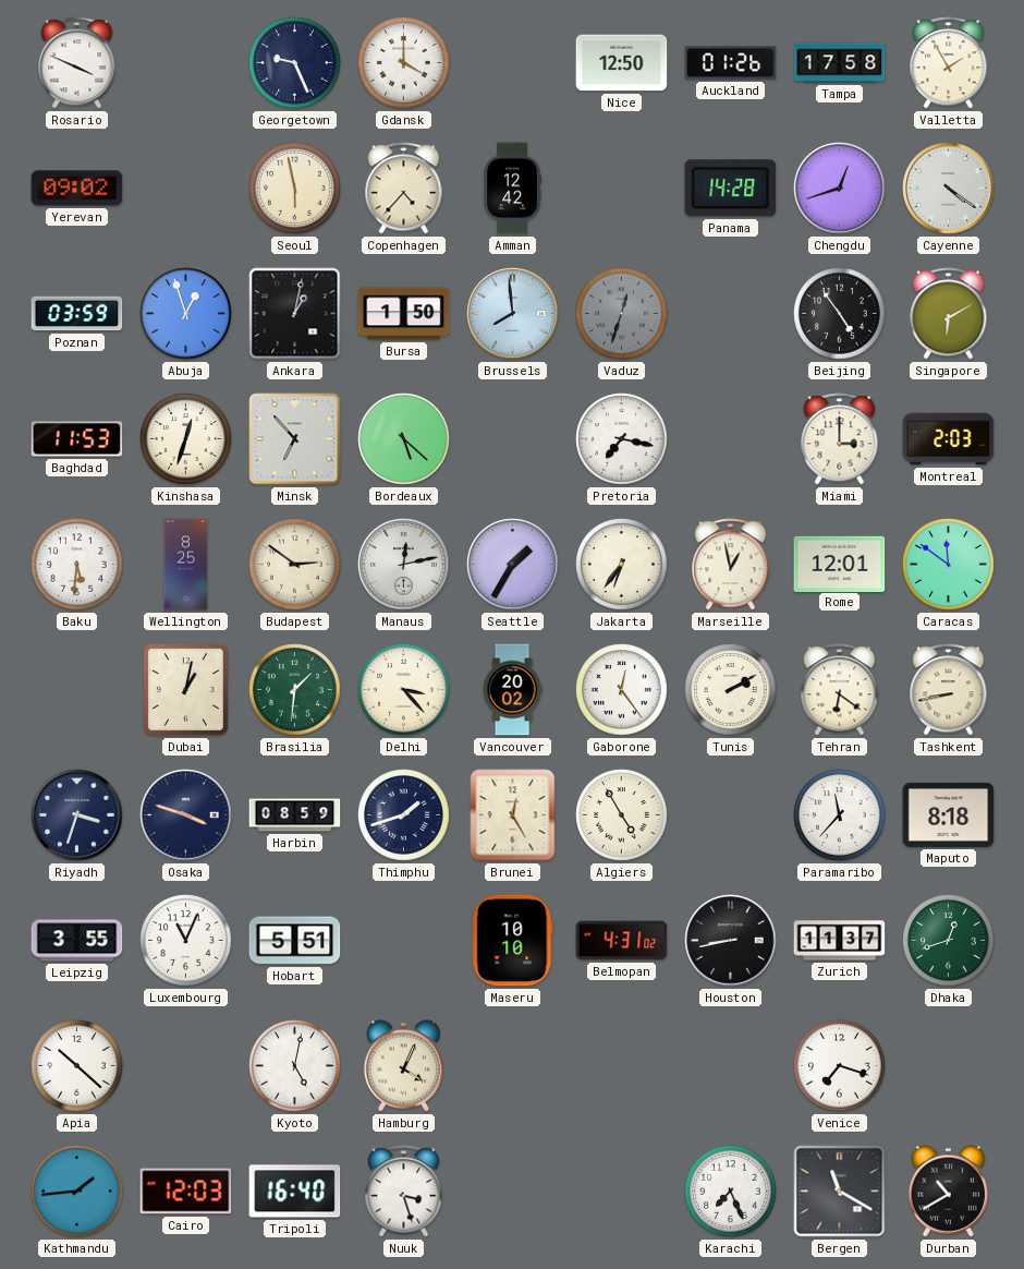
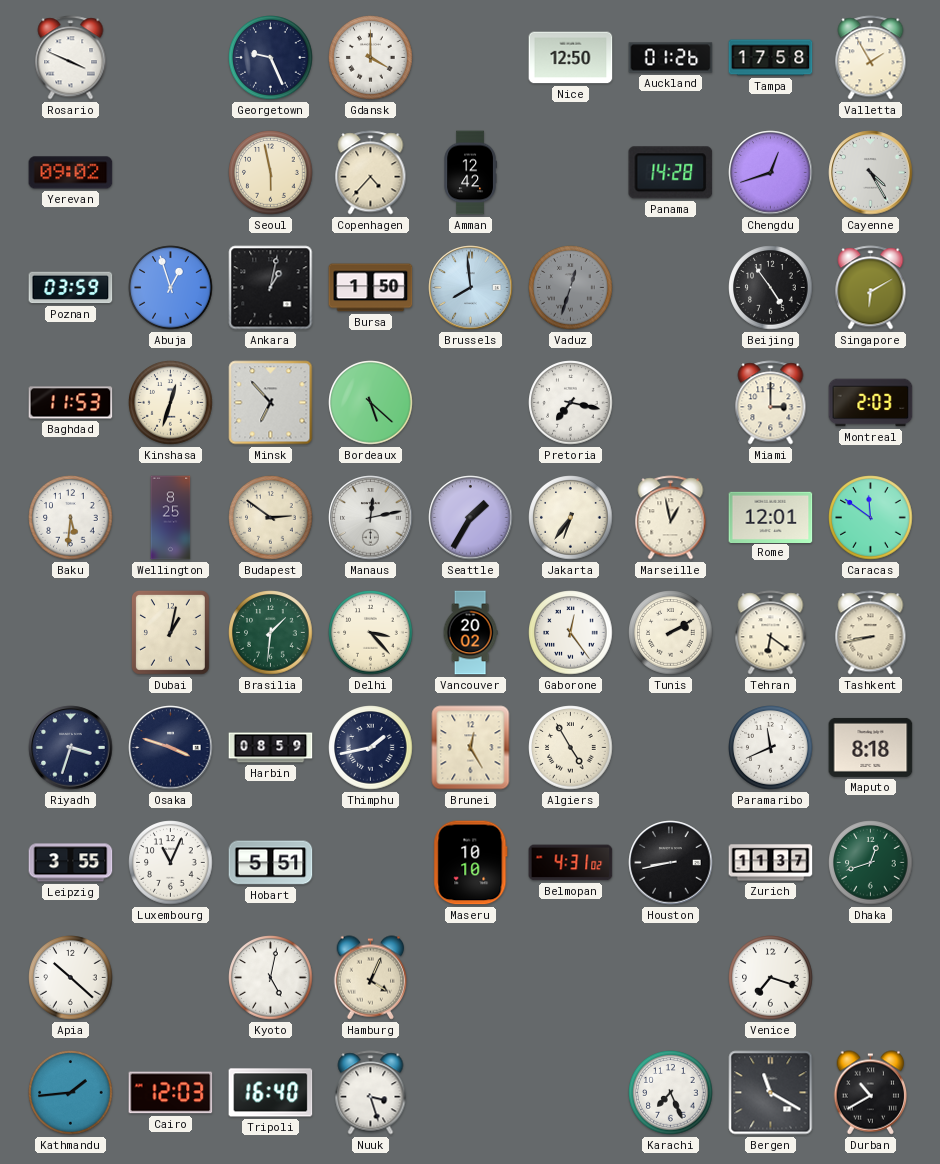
Cayenne: 4:21 -> 4:25
Thimphu: 1:42 -> 1:43
Paramaribo: 11:37 -> 11:41
